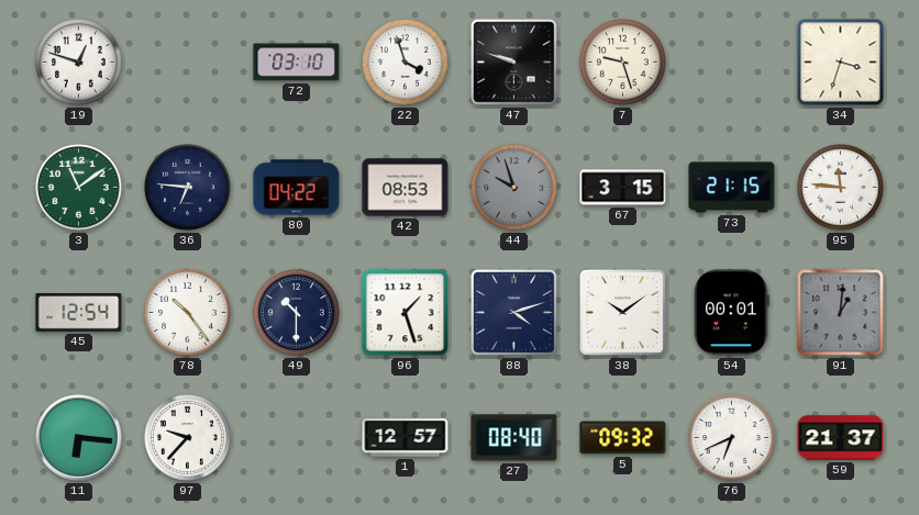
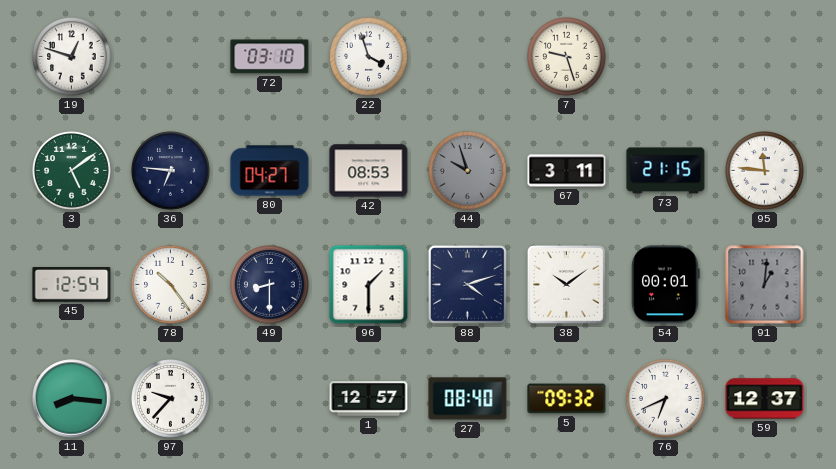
47: 9:48 -> none
34: 3:33 -> none
3: 11:09 -> 5:09
80: 04:22 -> 04:27
67: 3:15 -> 3:11
49: 10:30 -> 8:30
96: 1:27 -> 1:30
11: 6:16 -> 8:16
59: 21:37 -> 12:37
